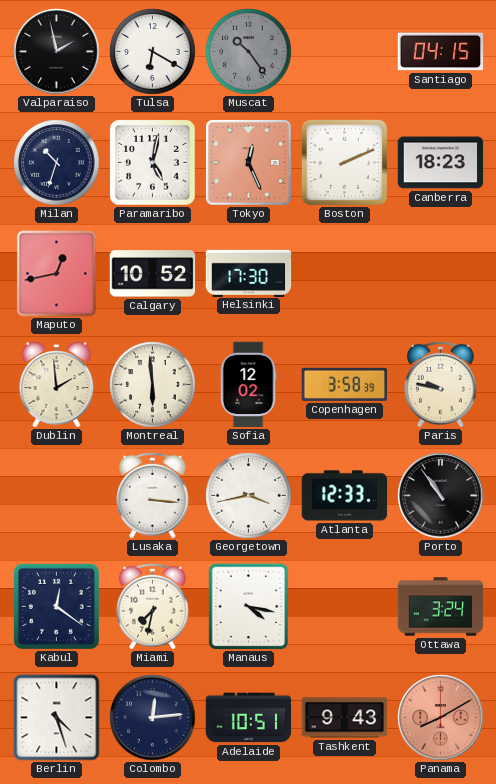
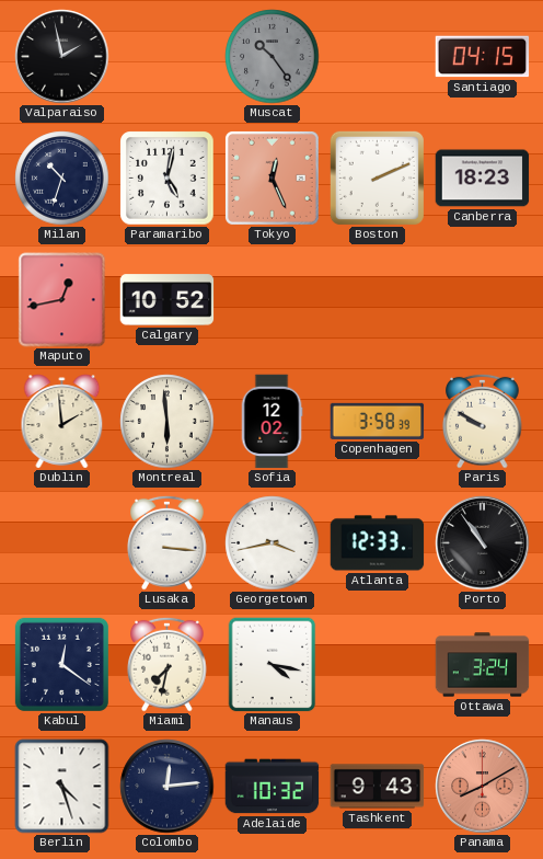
Tulsa: 6:20 -> none
Helsinki: 17:30 -> none
Paris: 9:47 -> 9:50
Adelaide: 10:51 -> 10:32
